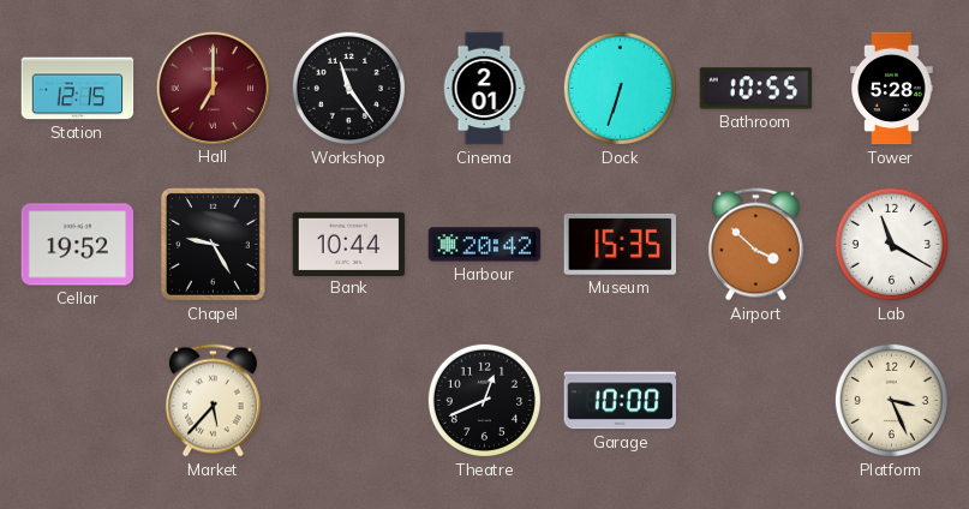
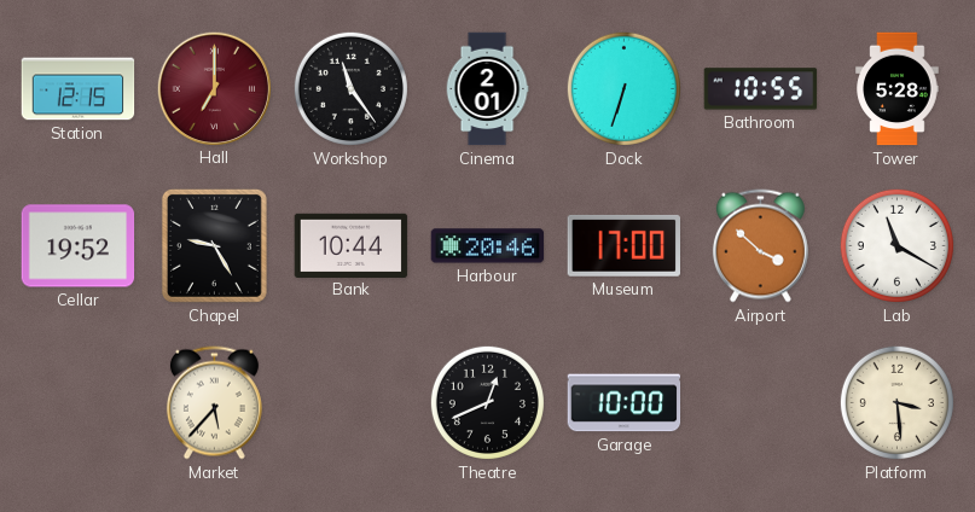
Harbour: 20:42 -> 20:46
Museum: 15:35 -> 17:00
Platform: 3:26 -> 3:29
